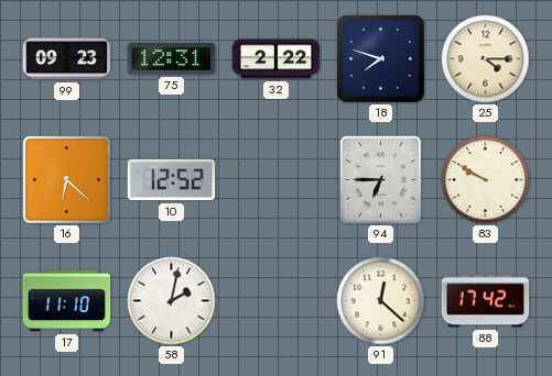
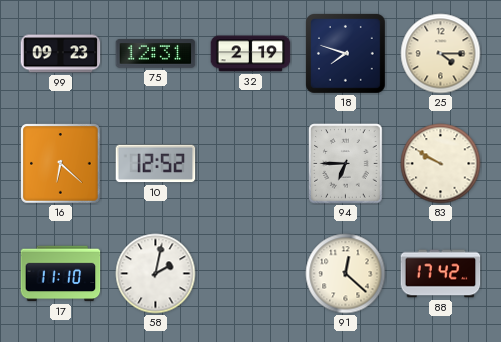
32: 2:22 -> 2:19
